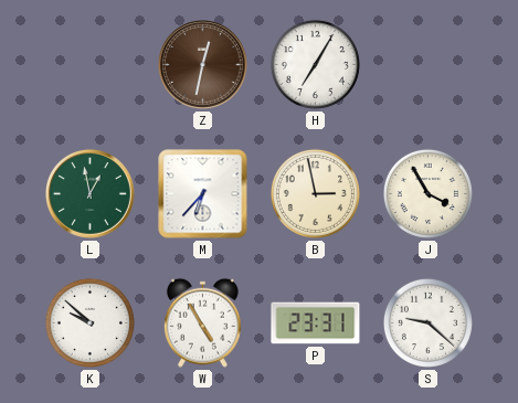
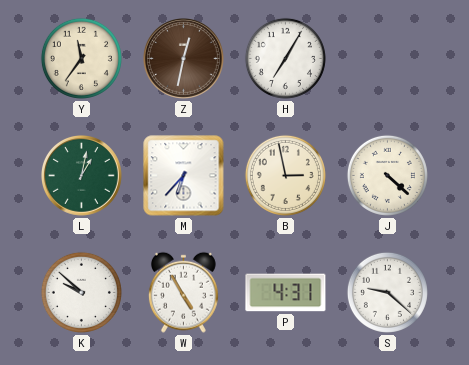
Y: none -> 11:36
L: 12:58 -> 1:02
J: 3:55 -> 4:22
P: 23:31 -> 4:31
